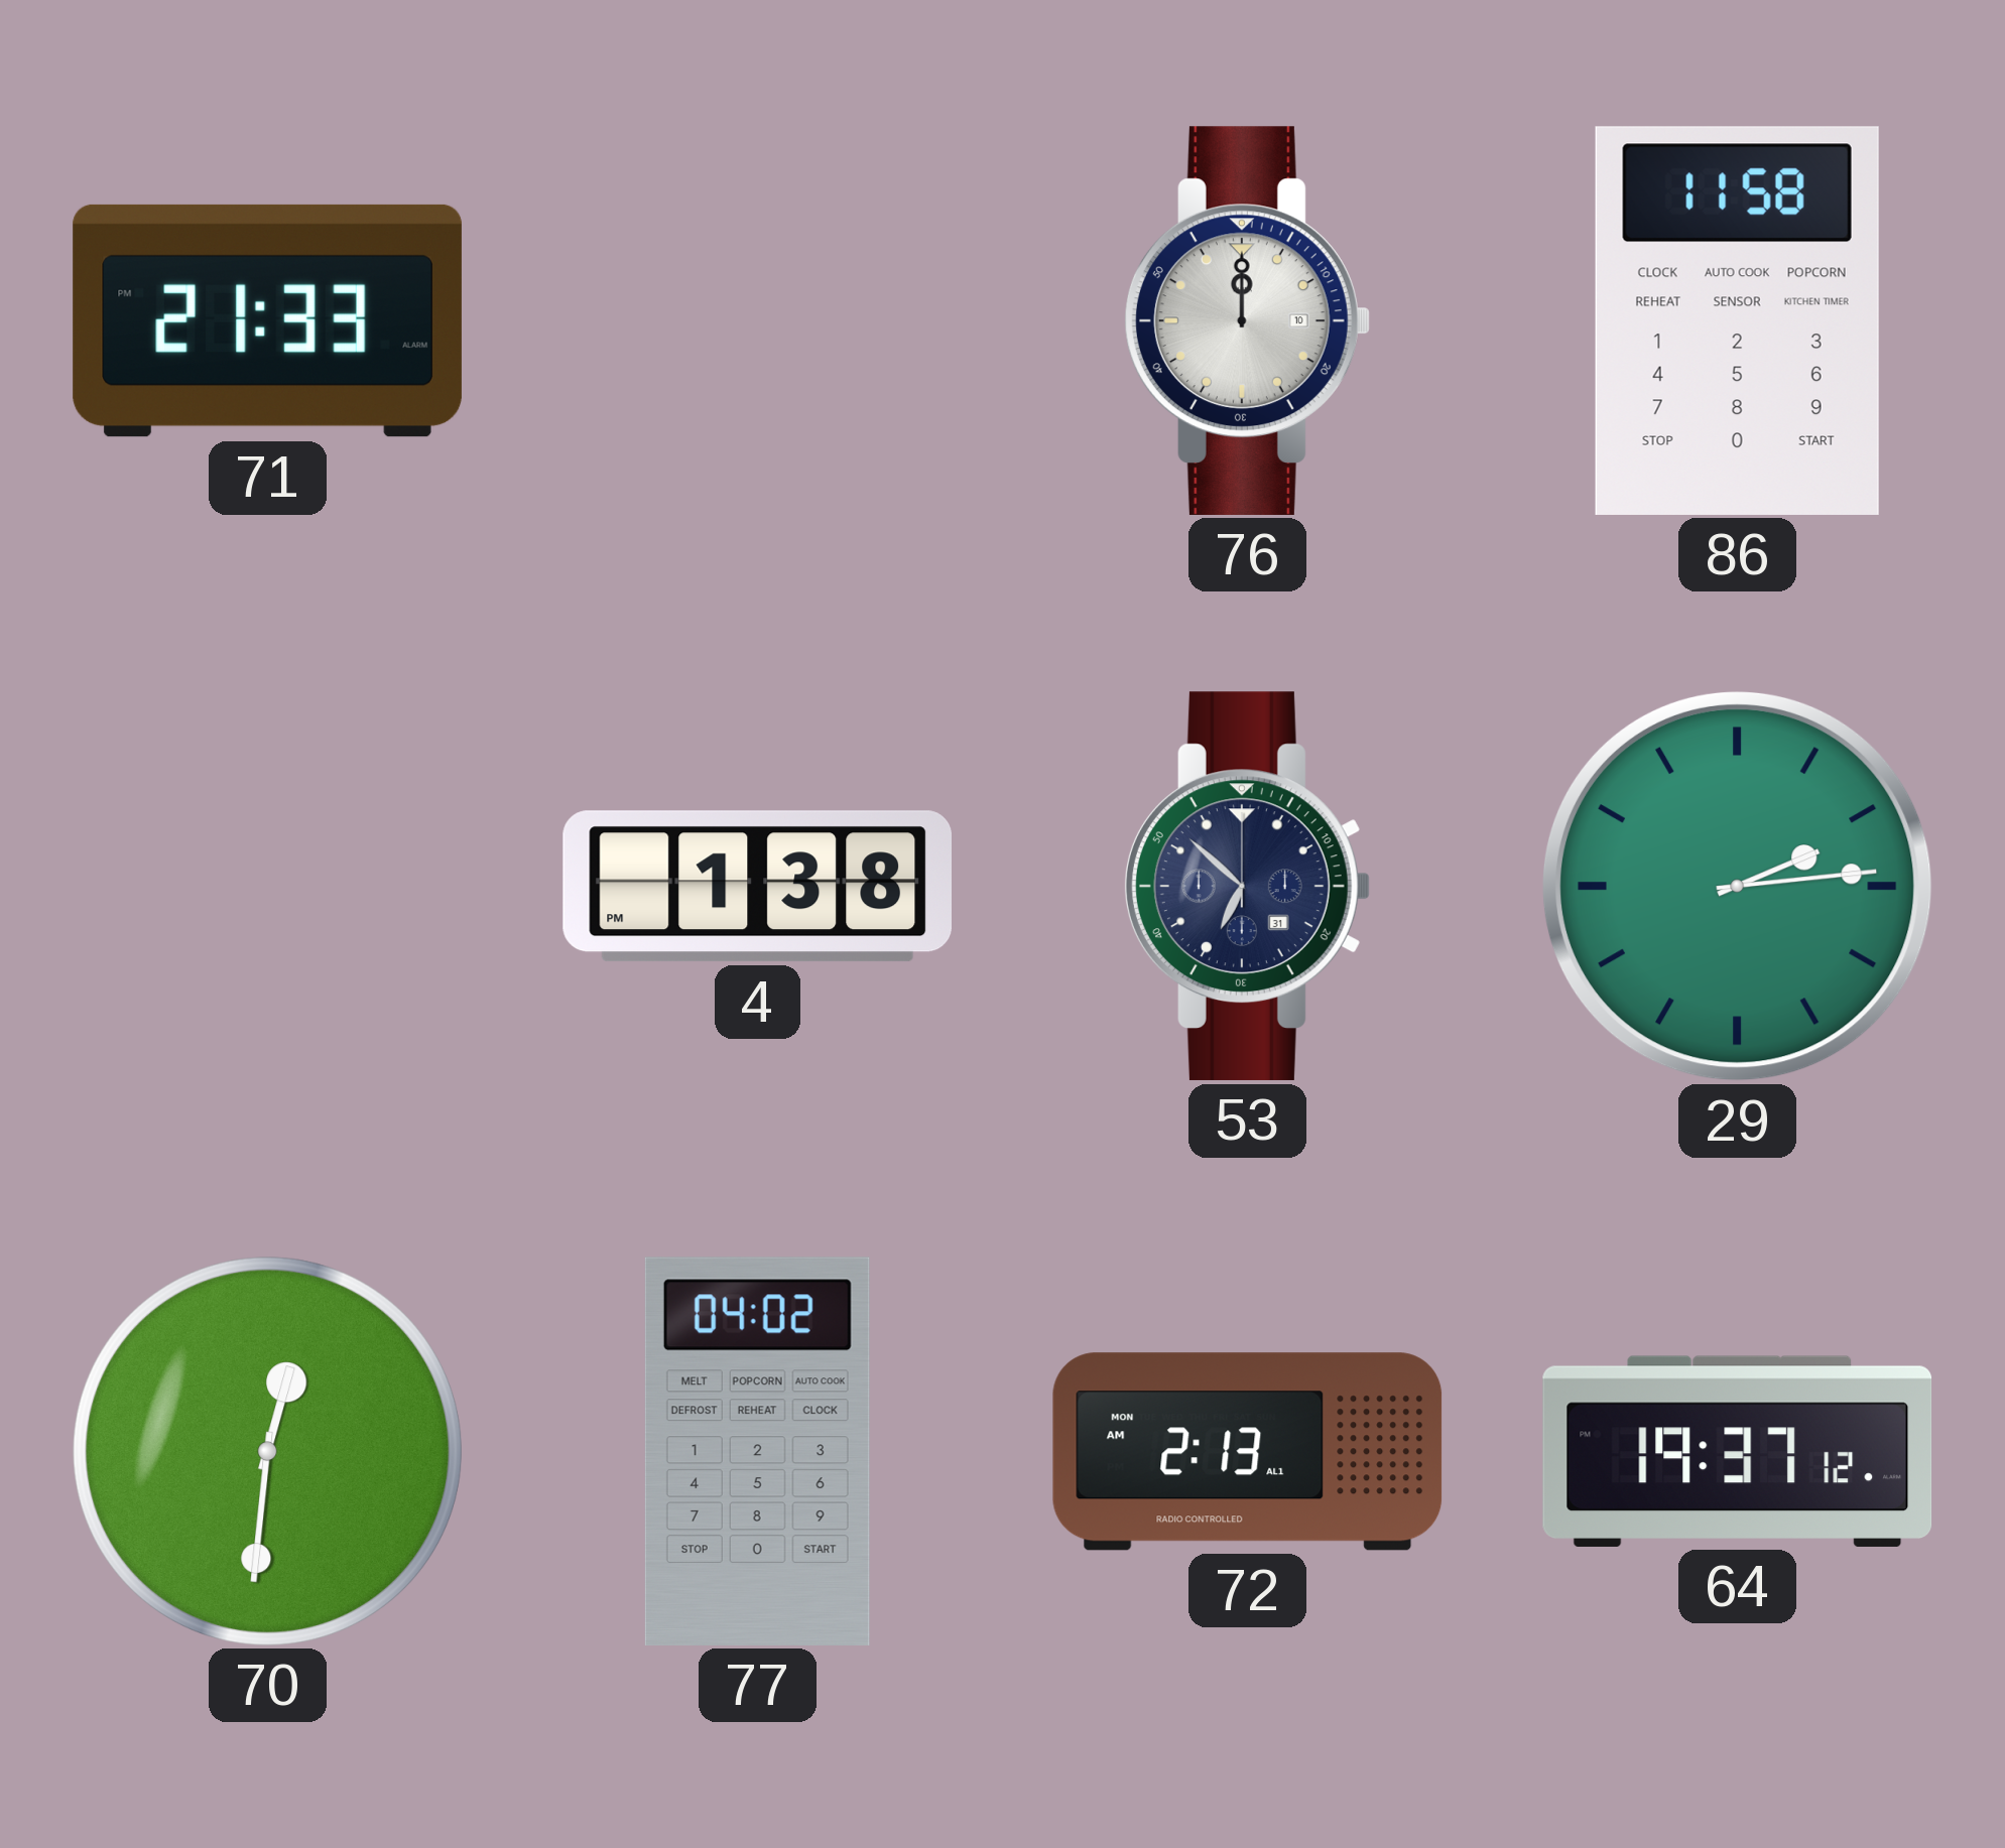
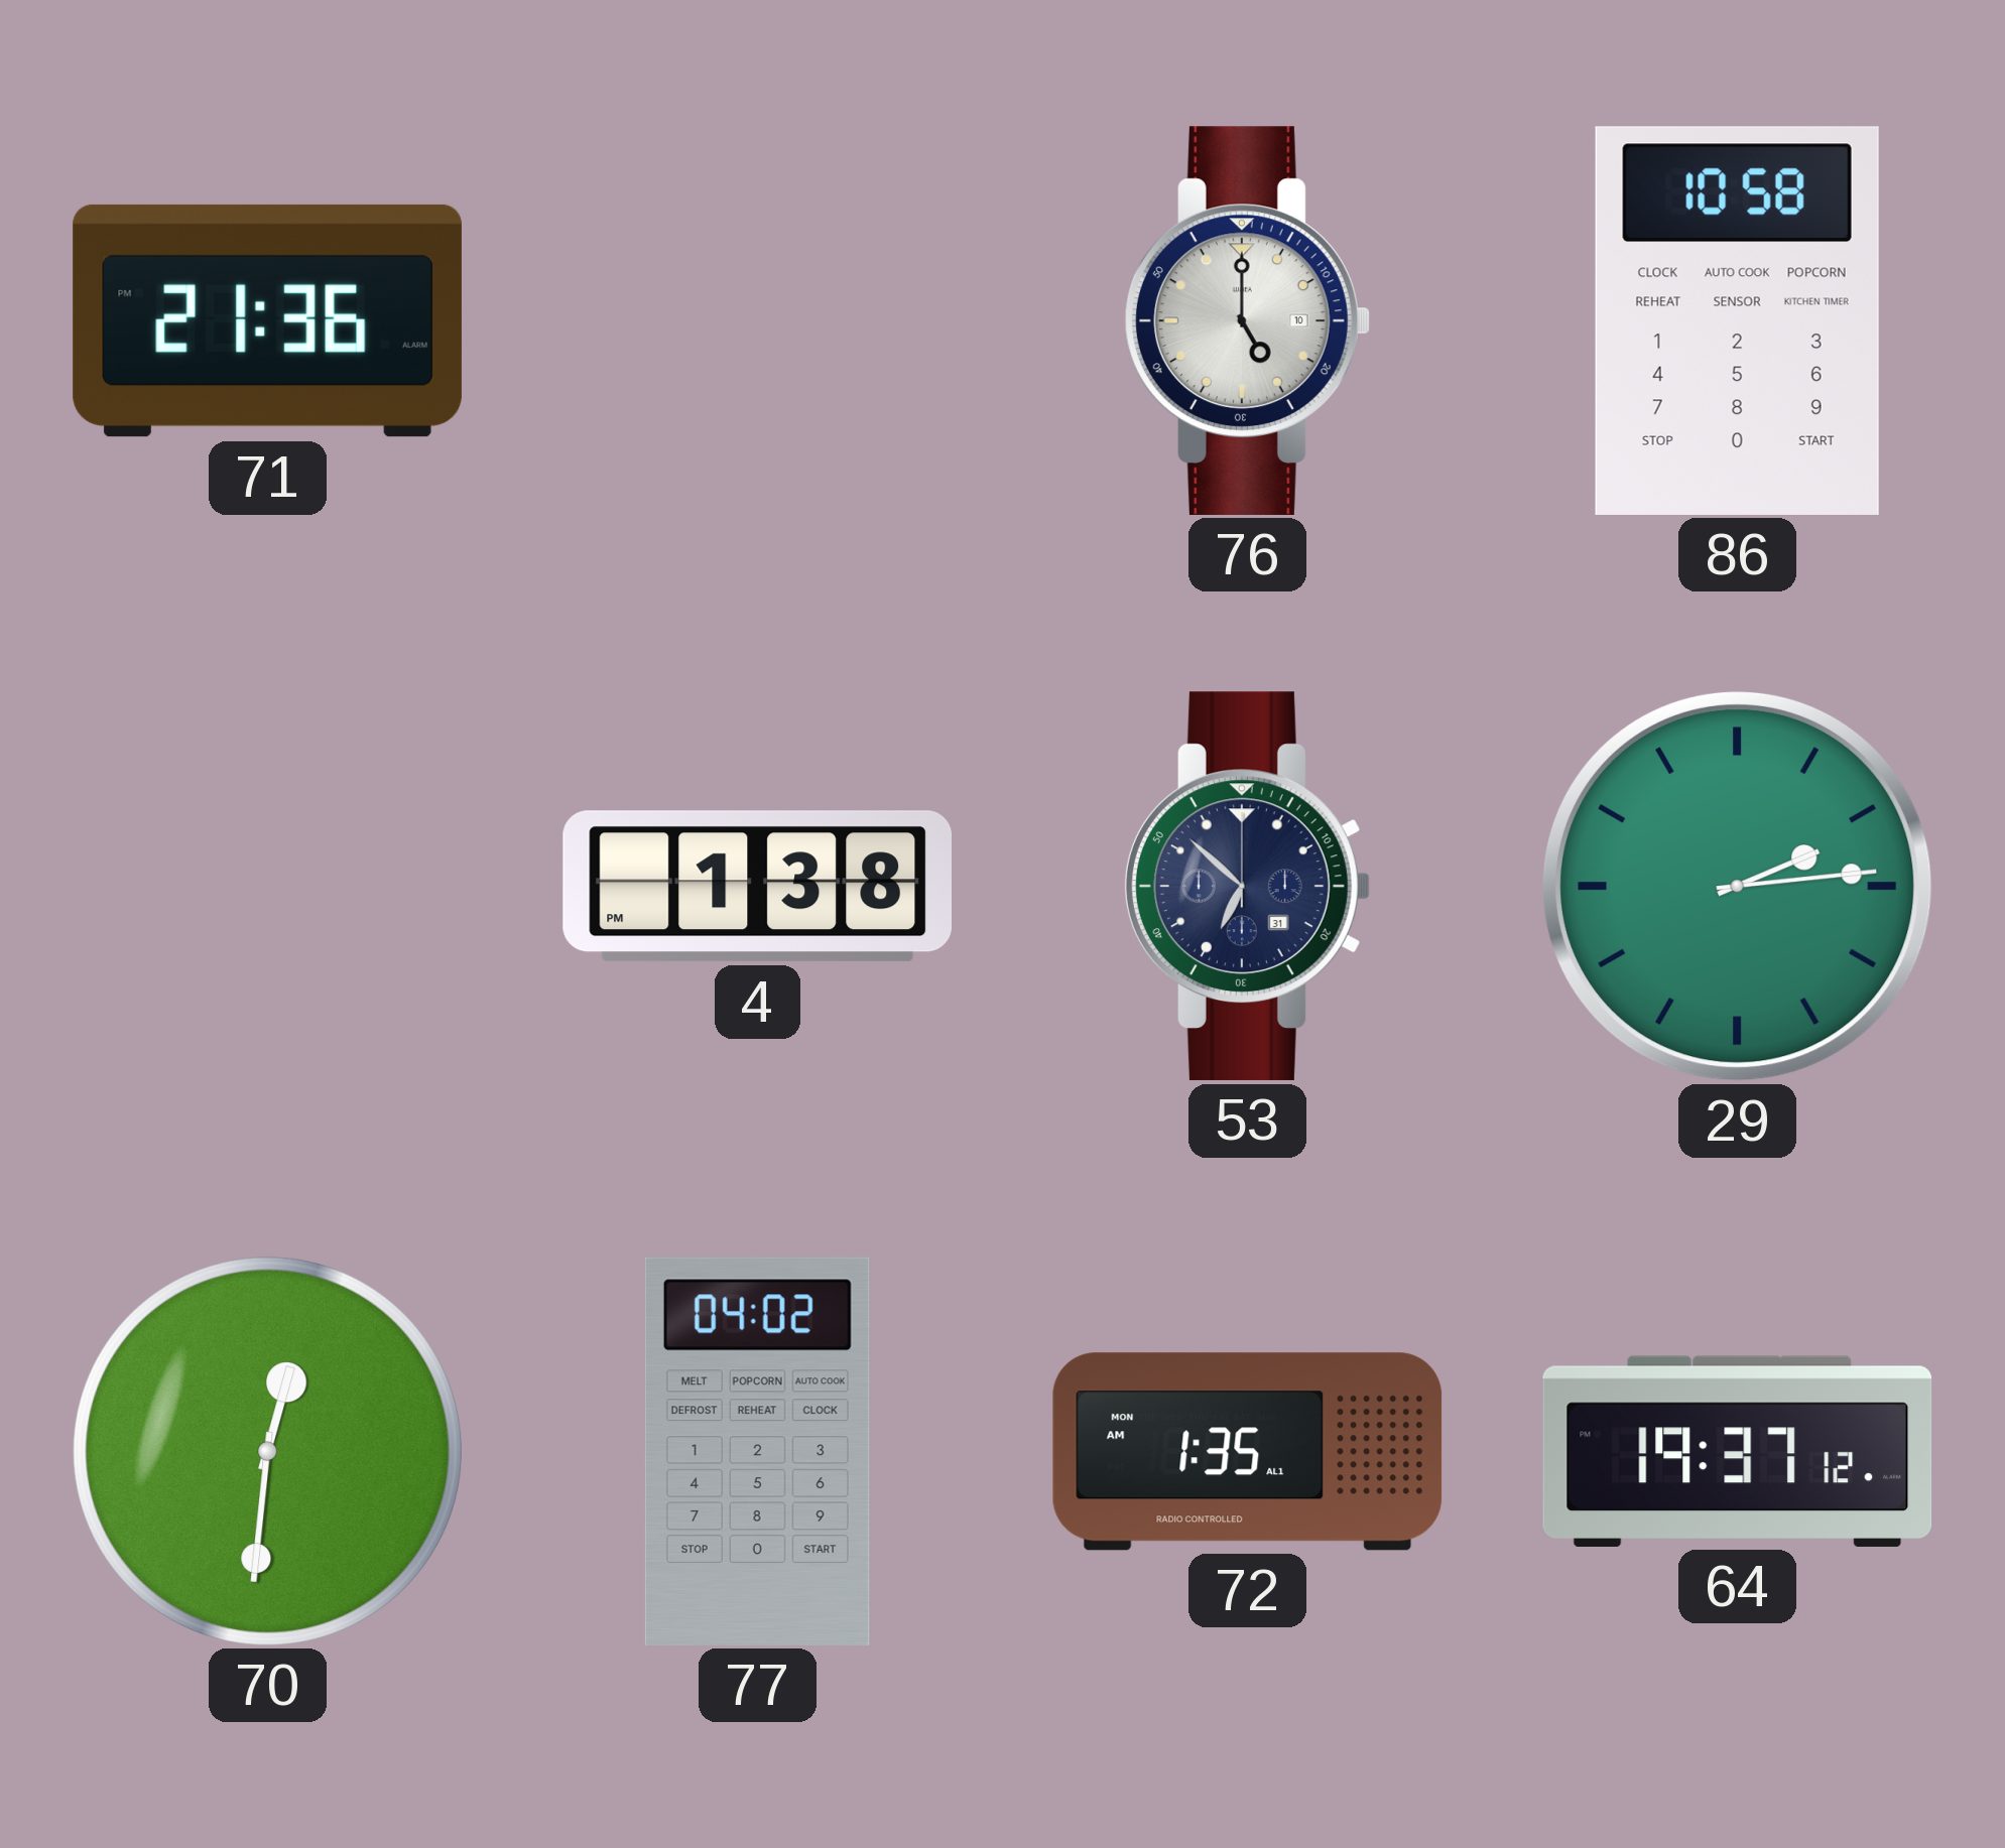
71: 21:33 -> 21:36
76: 12:00 -> 5:00
86: 11:58 -> 10:58
72: 2:13 -> 1:35
